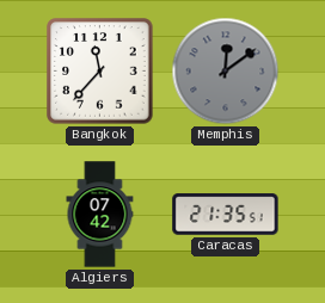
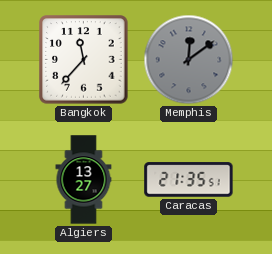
Algiers: 07:42 -> 13:27
